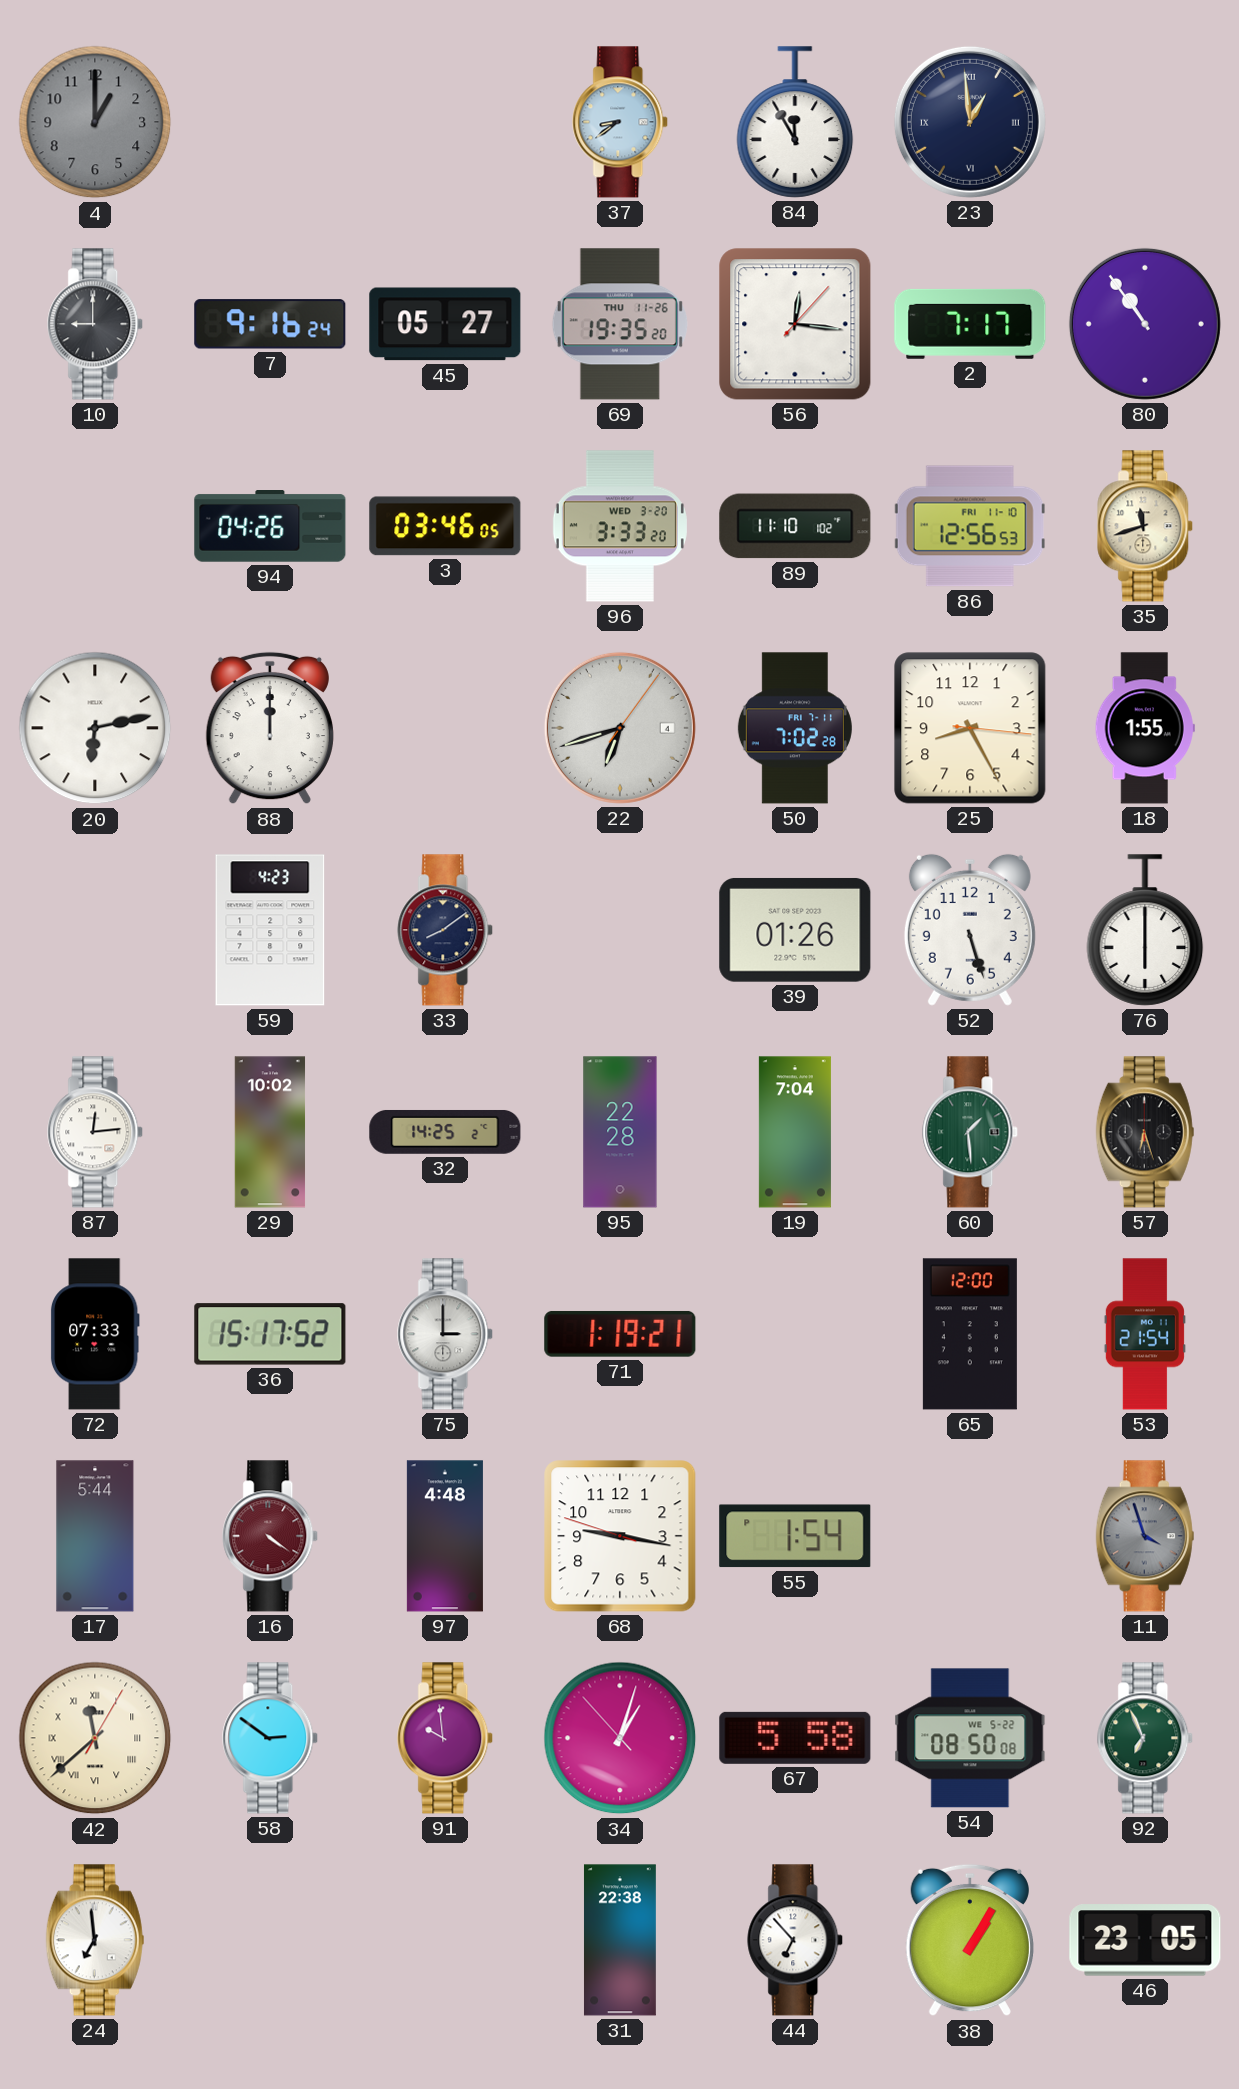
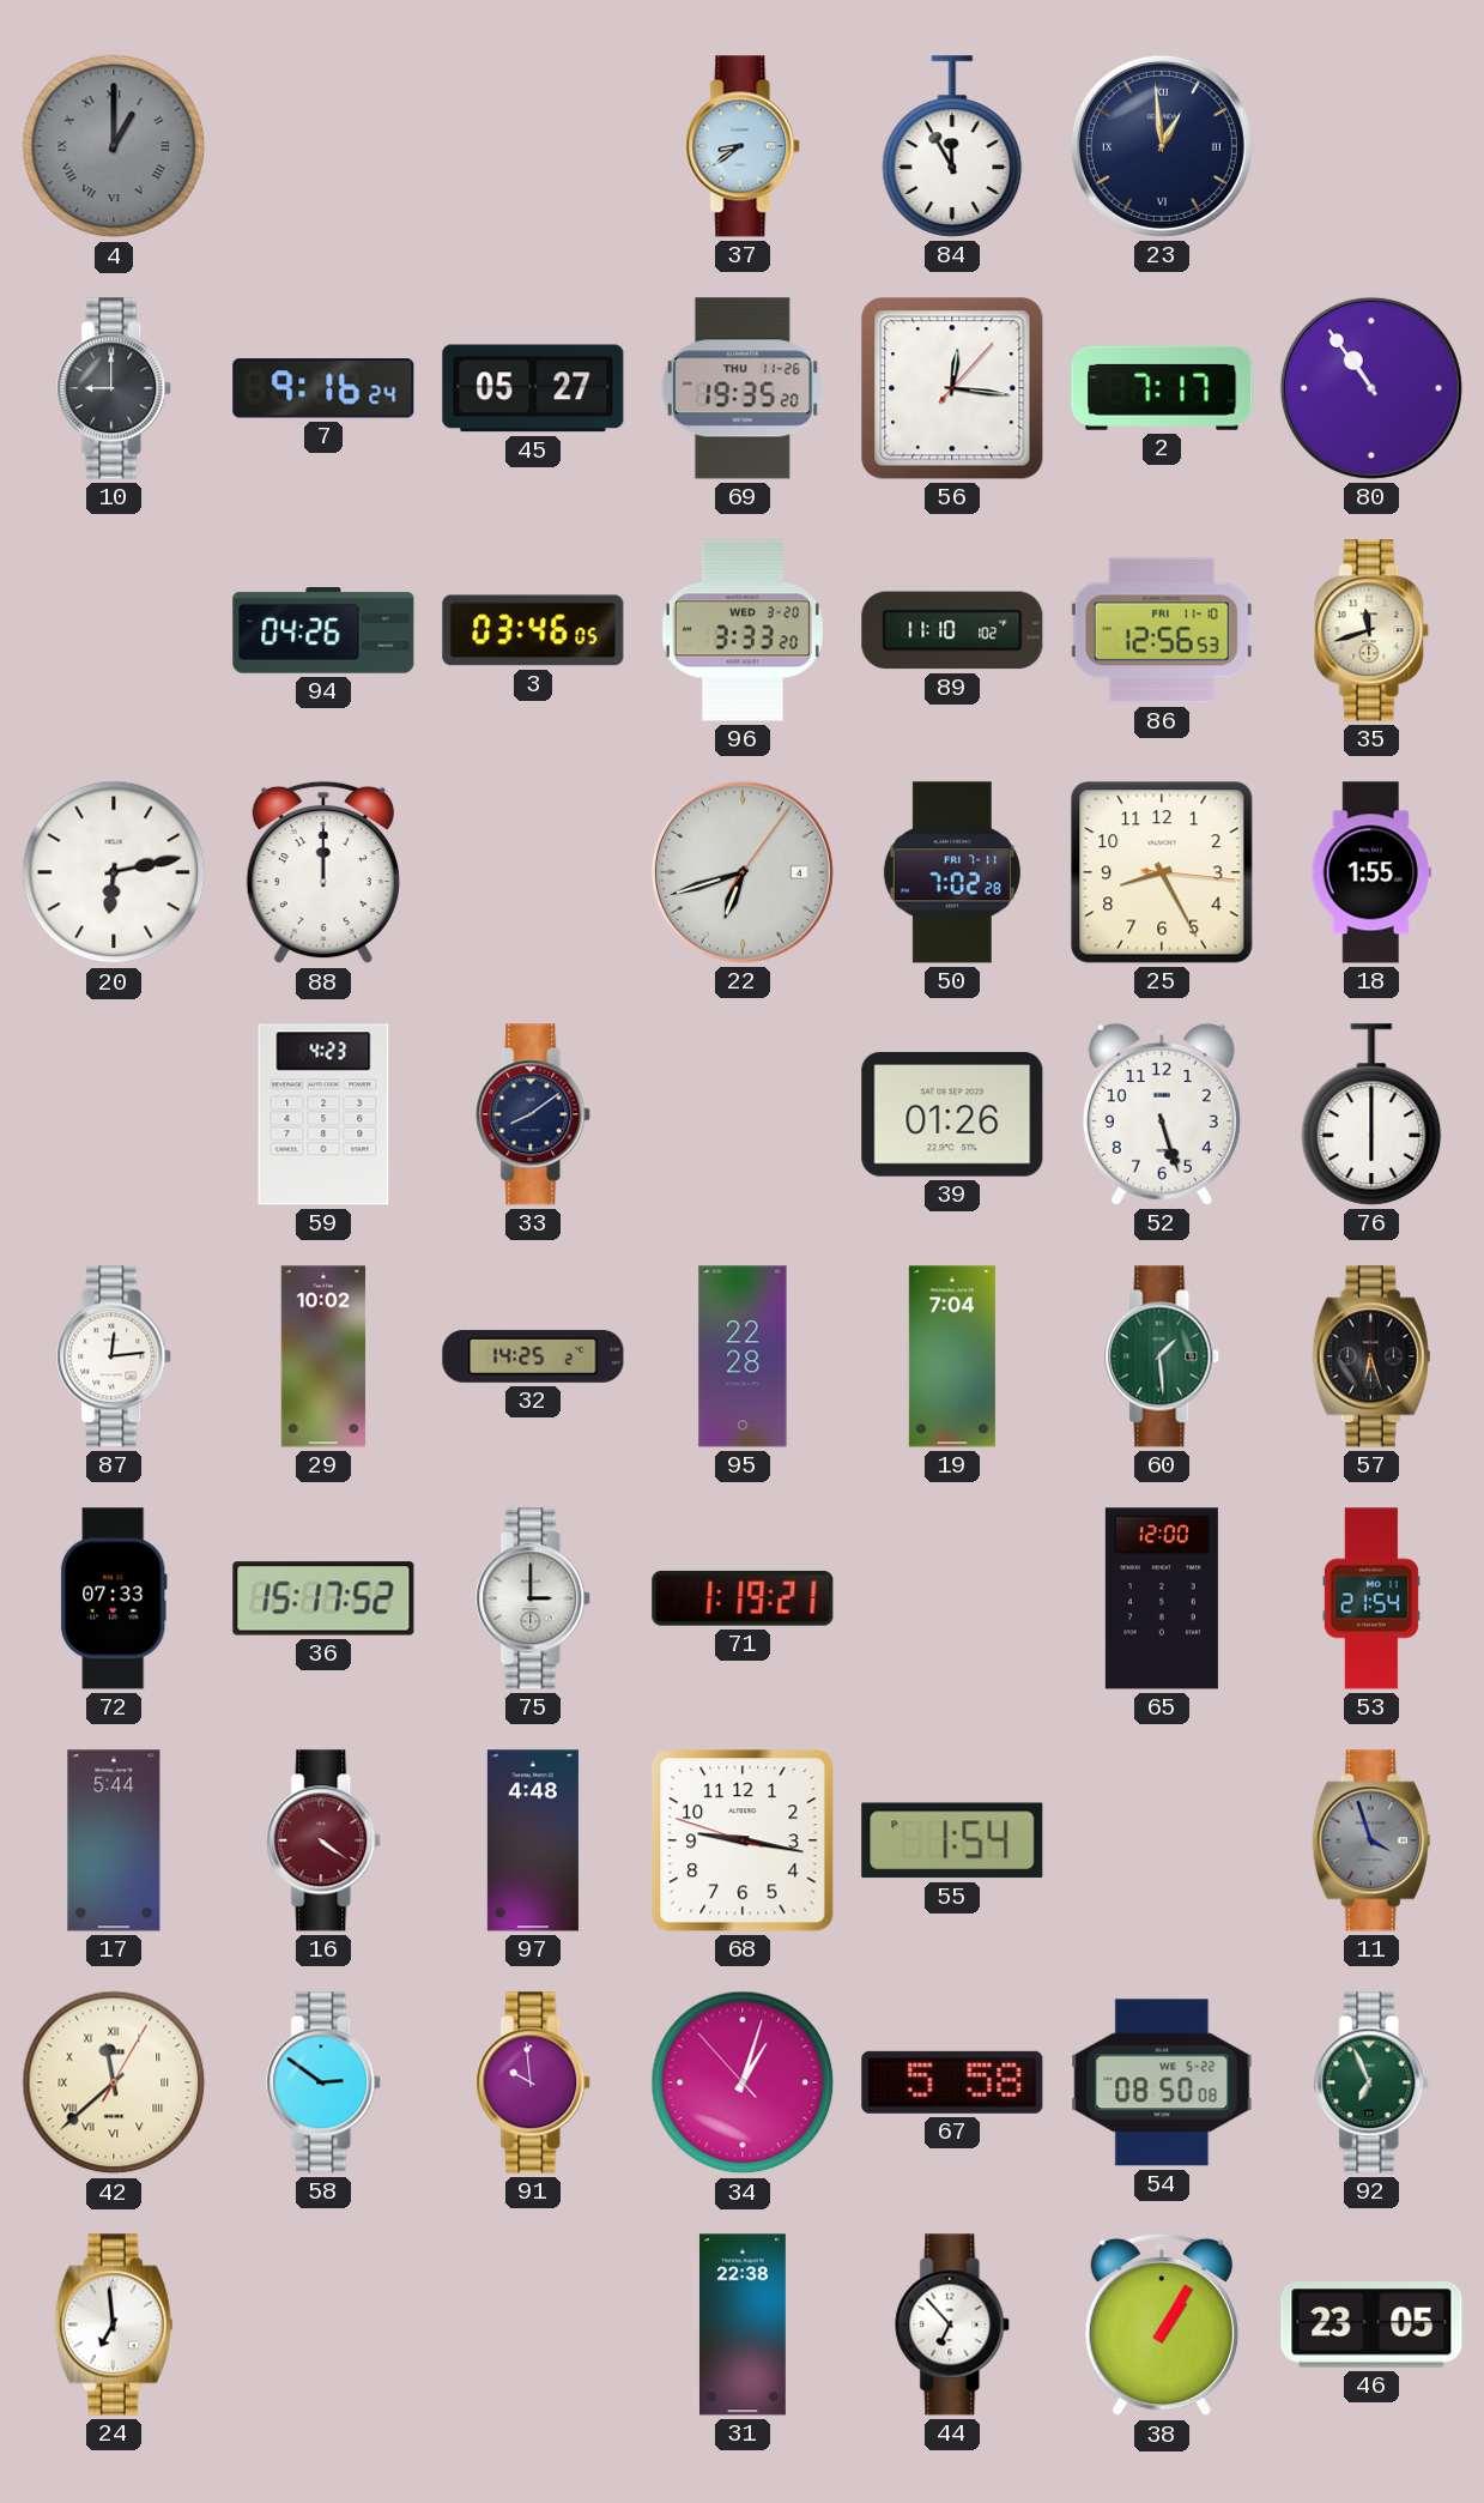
4 numerals: Arabic -> Roman
